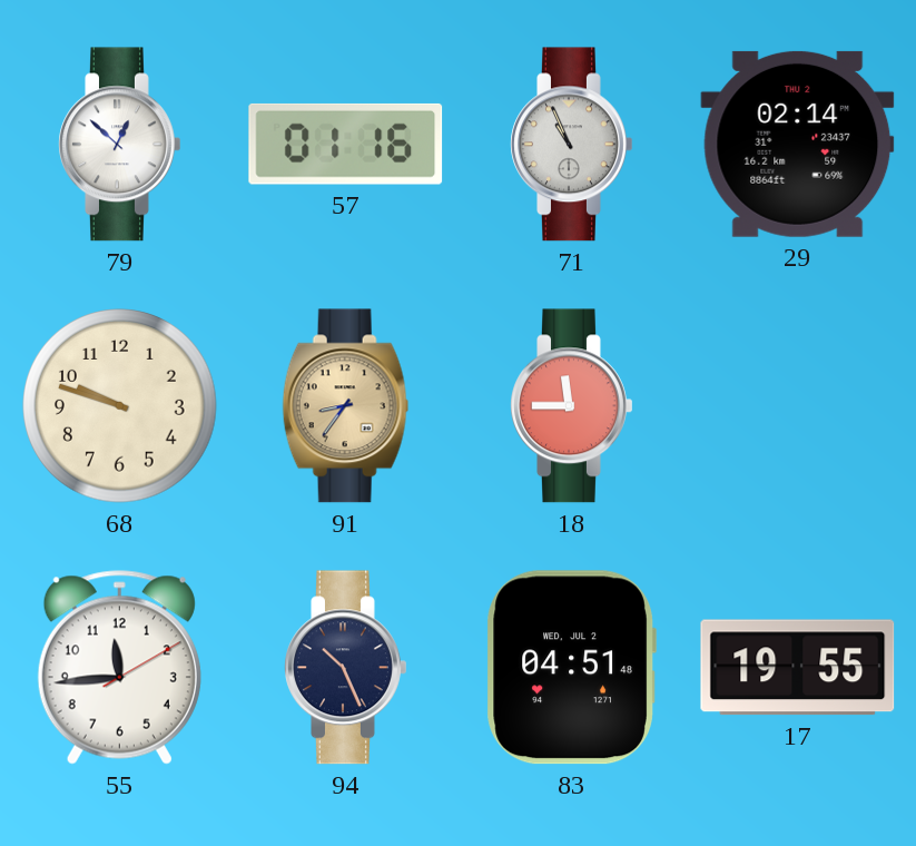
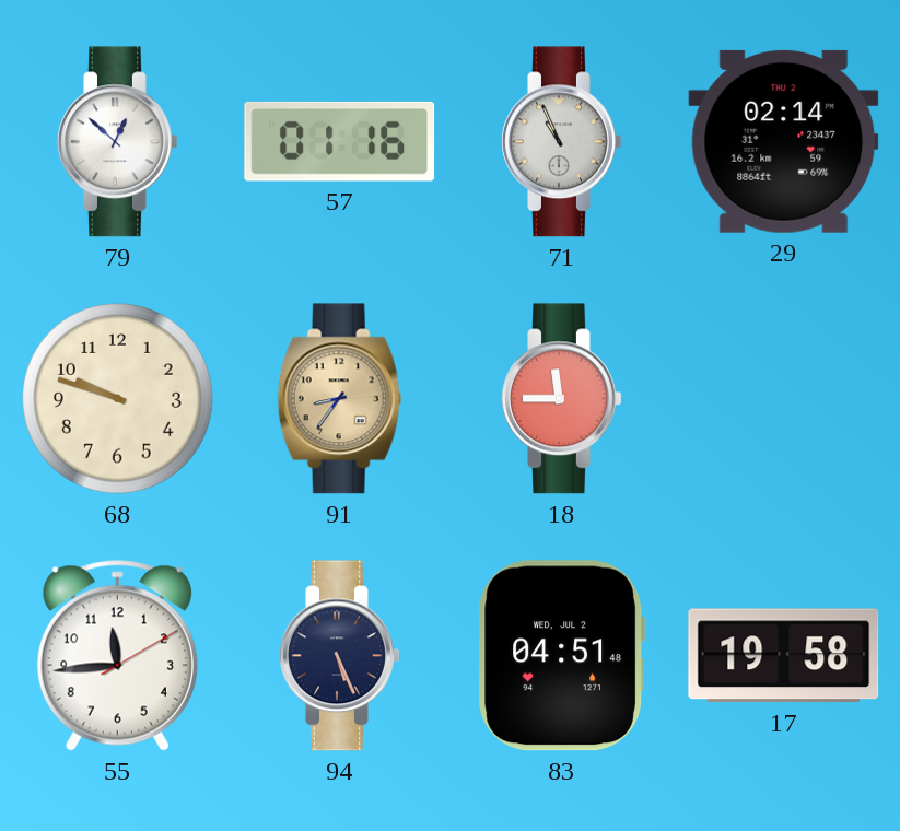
94: 10:26 -> 5:26
17: 19:55 -> 19:58
